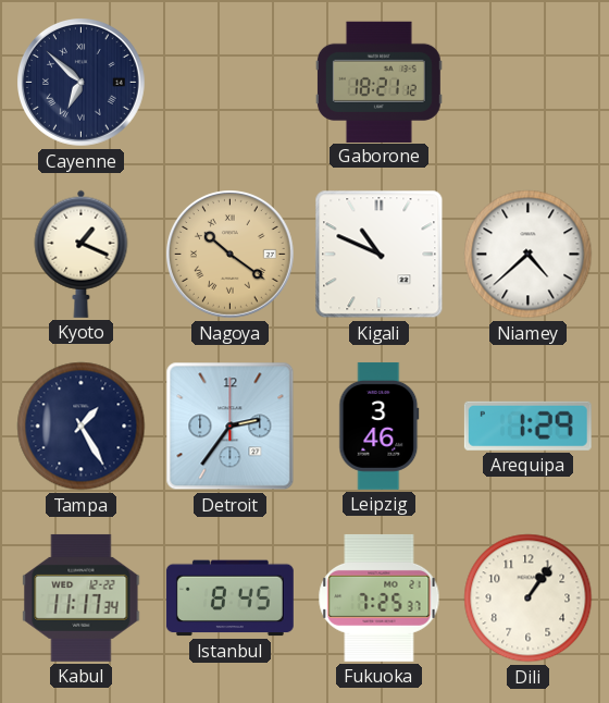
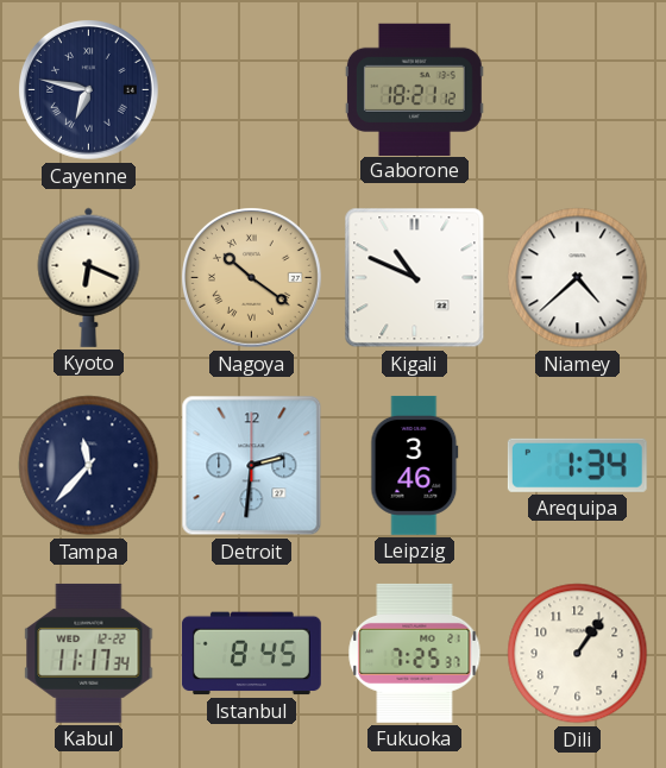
Cayenne: 6:52 -> 6:47
Kyoto: 1:19 -> 6:19
Tampa: 1:25 -> 11:37
Detroit: 2:36 -> 2:31
Arequipa: 1:29 -> 1:34
